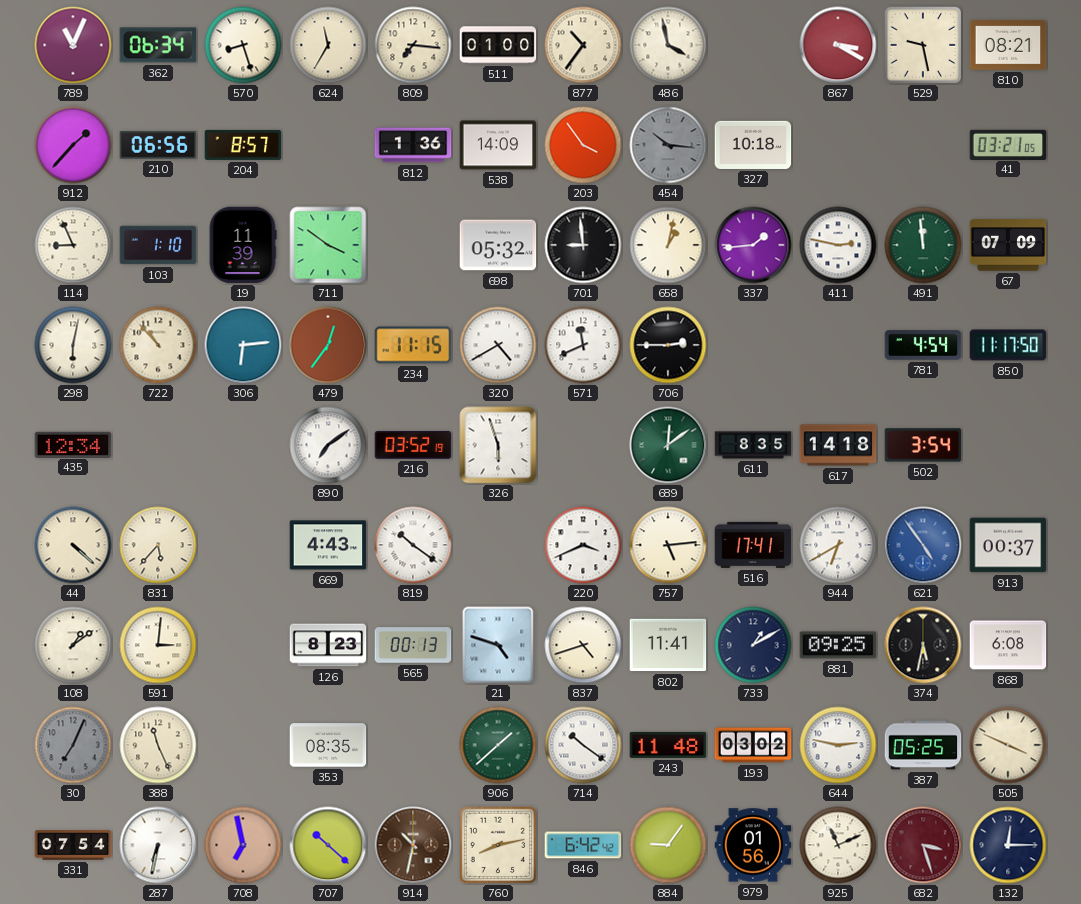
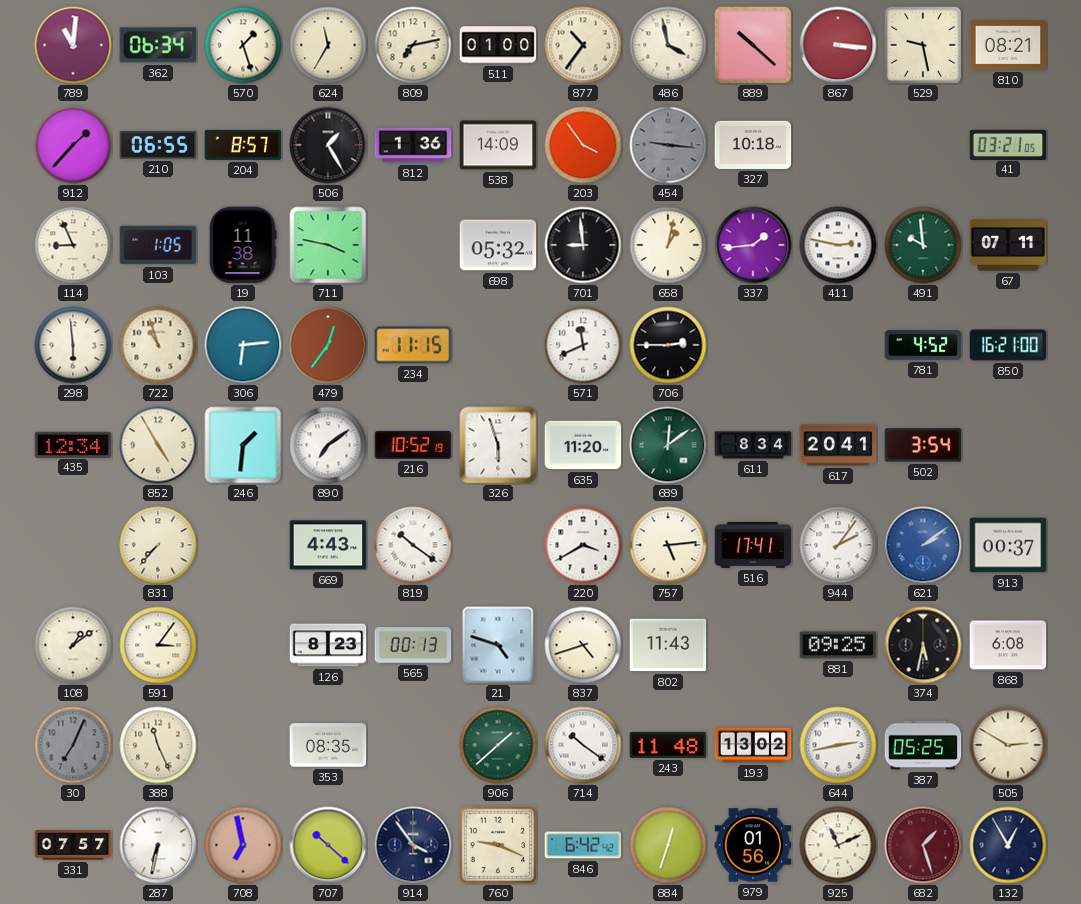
789: 11:04 -> 11:01
570: 8:27 -> 1:27
809: 7:16 -> 7:13
889: none -> 10:22
867: 3:20 -> 3:16
210: 06:56 -> 06:55
506: none -> 1:25
454: 10:16 -> 9:16
103: 1:10 -> 1:05
19: 11:39 -> 11:38
711: 3:51 -> 3:47
491: 11:59 -> 9:59
67: 07:09 -> 07:11
298: 6:02 -> 5:59
722: 10:53 -> 10:57
320: 4:40 -> none
781: 4:54 -> 4:52
850: 11:17 -> 16:21
852: none -> 4:55
246: none -> 1:31
216: 03:52 -> 10:52
635: none -> 11:20
611: 8:35 -> 8:34
617: 14:18 -> 20:41
44: 4:22 -> none
831: 5:37 -> 7:37
220: 3:41 -> 3:40
944: 6:40 -> 2:06
621: 4:54 -> 2:09
591: 3:01 -> 3:06
802: 11:41 -> 11:43
733: 1:10 -> none
193: 03:02 -> 13:02
644: 2:47 -> 2:43
505: 3:49 -> 2:50
331: 07:54 -> 07:57
914: 10:32 -> 3:54
914 dial: brown -> navy
760: 8:13 -> 9:19
884: 9:06 -> 12:33
682: 3:27 -> 1:27
132: 12:15 -> 12:55
